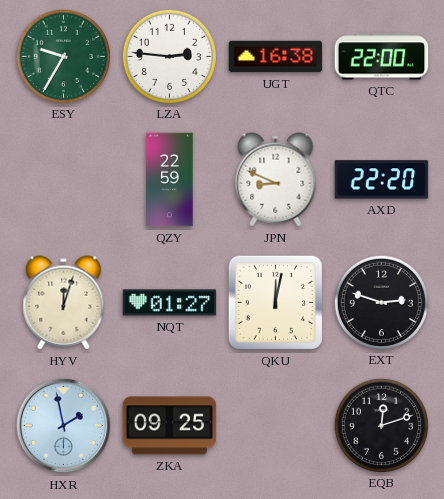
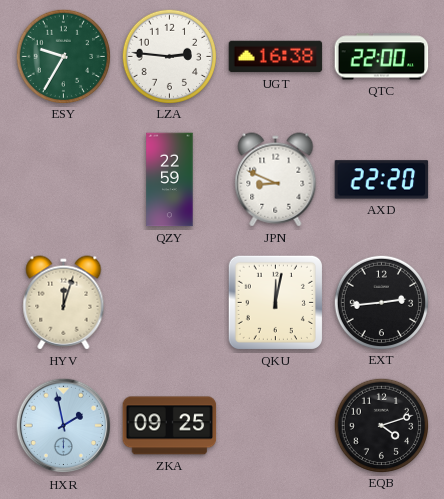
NQT: 01:27 -> none
EXT: 2:48 -> 2:44
EQB: 12:12 -> 4:12
